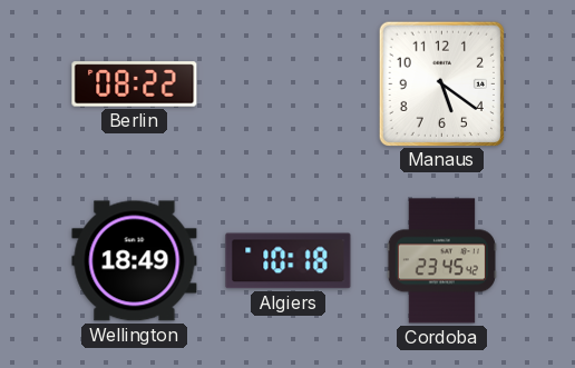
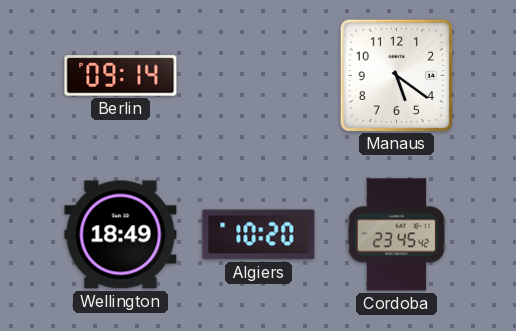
Berlin: 08:22 -> 09:14
Algiers: 10:18 -> 10:20
